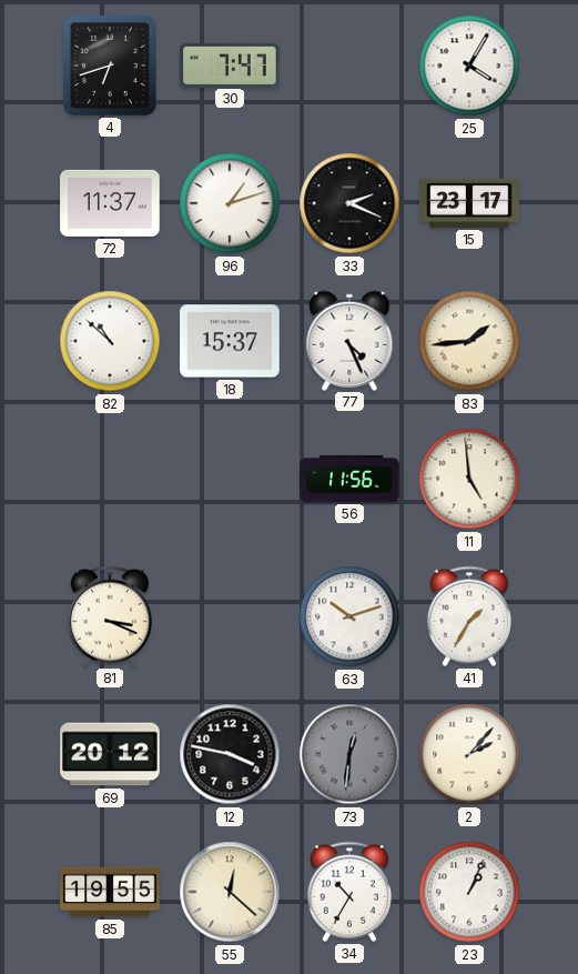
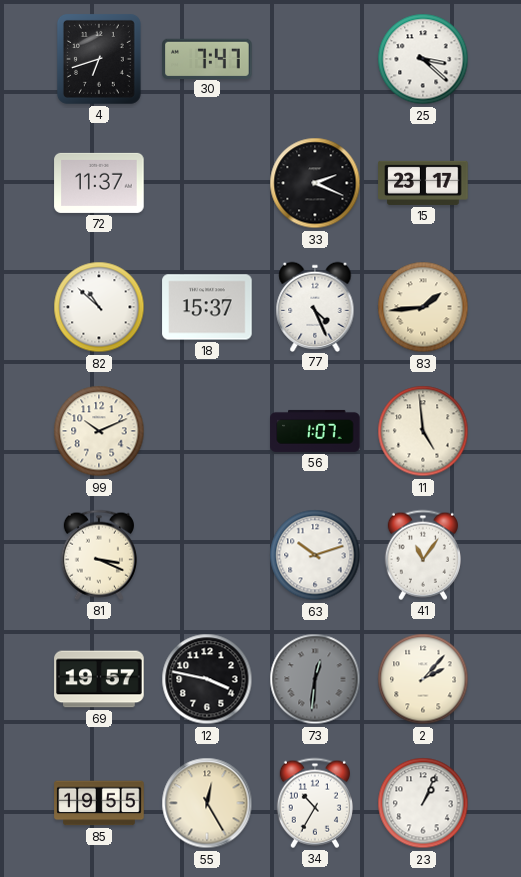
25: 4:05 -> 3:22
96: 1:12 -> none
99: none -> 10:11
56: 11:56 -> 1:07
41: 1:35 -> 11:06
69: 20:12 -> 19:57
55: 12:22 -> 12:25
